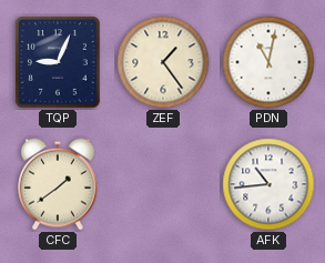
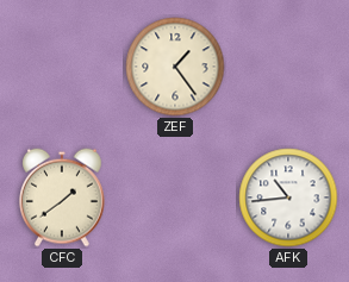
TQP: 9:04 -> none
PDN: 11:02 -> none
